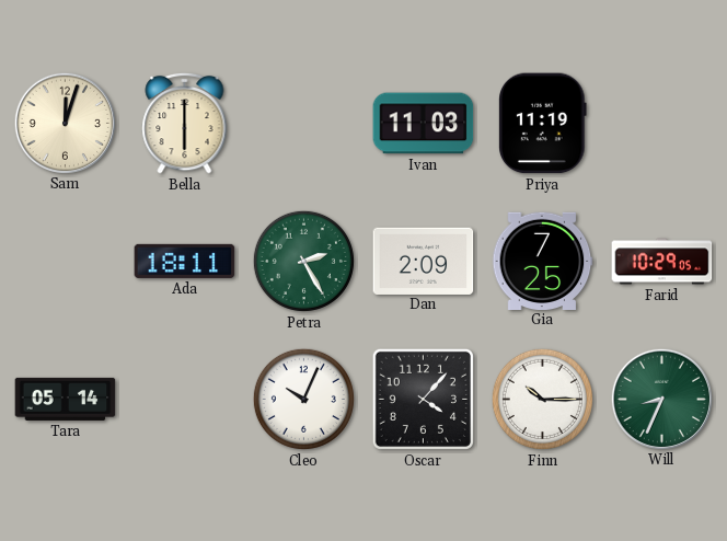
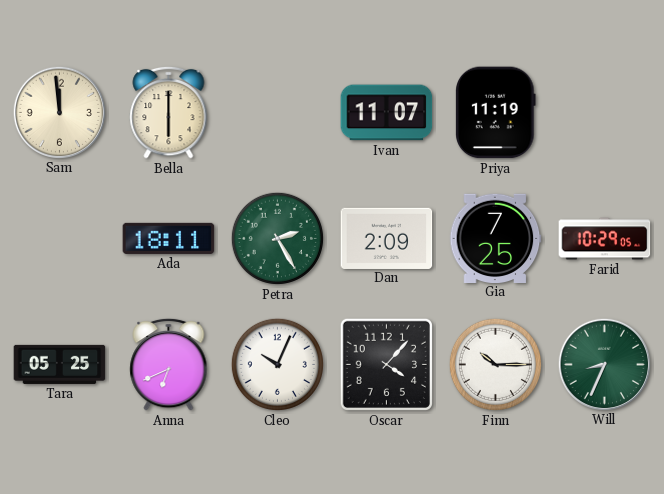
Sam: 12:03 -> 11:59
Ivan: 11:03 -> 11:07
Tara: 05:14 -> 05:25
Anna: none -> 6:41
